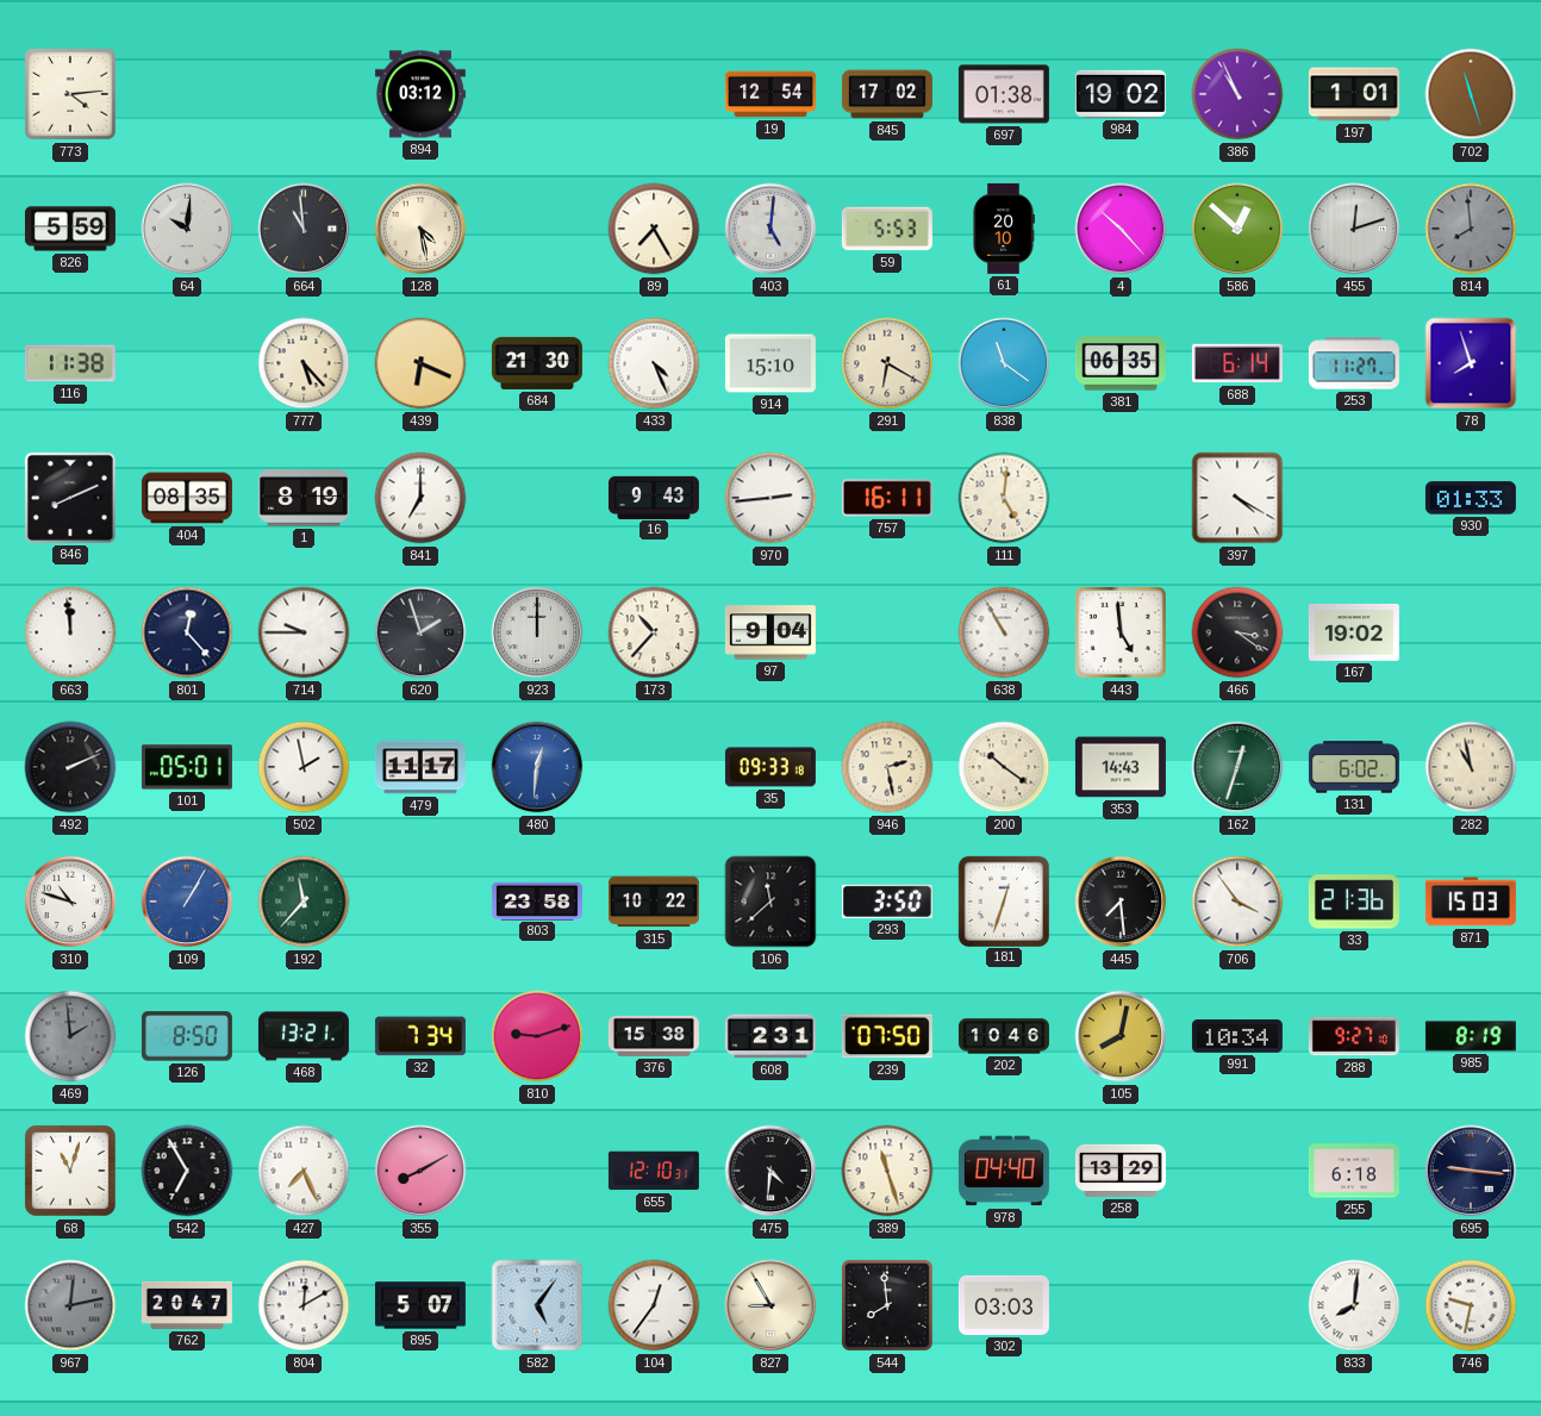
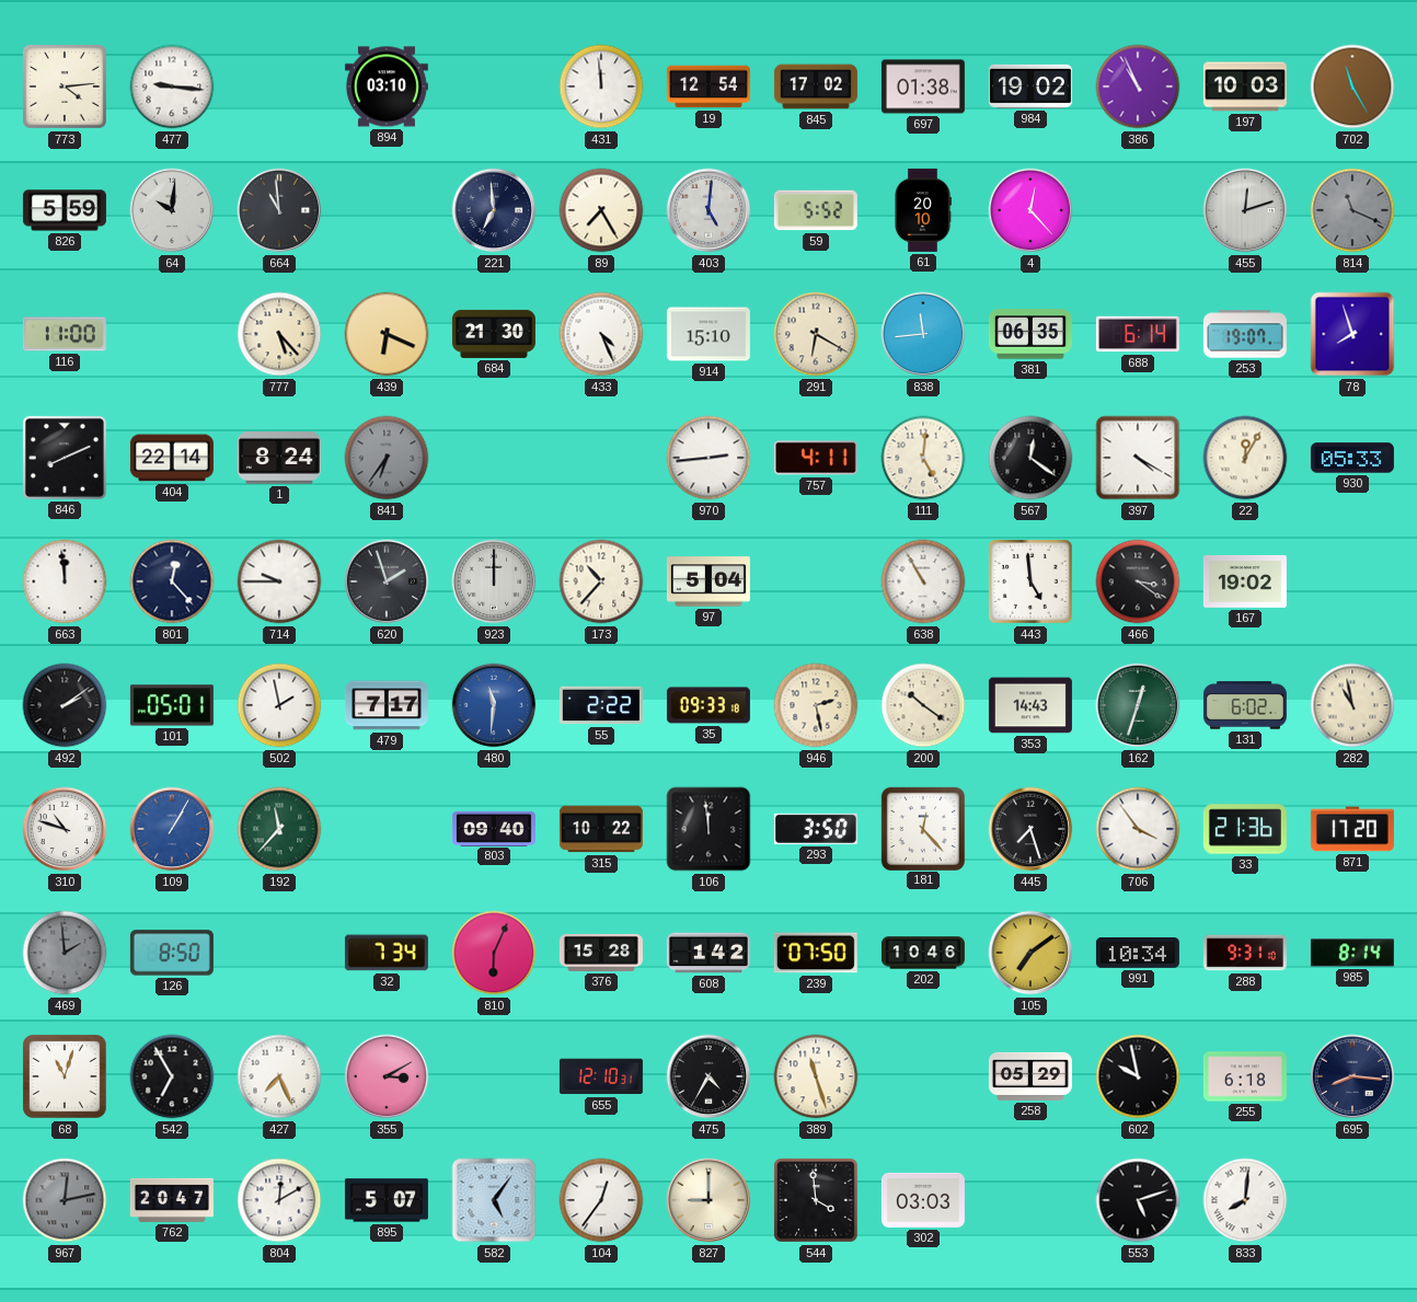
477: none -> 9:16
894: 03:12 -> 03:10
431: none -> 11:59
197: 1:01 -> 10:03
702: 11:27 -> 11:25
128: 4:28 -> none
221: none -> 6:59
59: 5:53 -> 5:52
4: 10:23 -> 12:23
586: 12:52 -> none
814: 7:59 -> 11:19
116: 11:38 -> 11:00
838: 11:21 -> 11:44
253: 11:27 -> 19:07
404: 08:35 -> 22:14
1: 8:19 -> 8:24
841: 7:00 -> 6:36
841 dial: white -> grey
16: 9:43 -> none
757: 16:11 -> 4:11
567: none -> 12:21
22: none -> 12:05
930: 01:33 -> 05:33
97: 9:04 -> 5:04
492: 2:11 -> 2:09
479: 11:17 -> 7:17
480: 12:31 -> 11:31
55: none -> 2:22
803: 23:58 -> 09:40
106: 11:38 -> 11:59
181: 12:33 -> 12:23
445: 7:29 -> 7:27
871: 15:03 -> 17:20
468: 13:21 -> none
810: 9:12 -> 6:04
376: 15:38 -> 15:28
608: 2:31 -> 1:42
105: 8:02 -> 7:09
288: 9:27 -> 9:31
985: 8:19 -> 8:14
355: 8:10 -> 3:10
475: 4:31 -> 4:35
978: 04:40 -> none
258: 13:29 -> 05:29
602: none -> 9:58
695: 9:16 -> 8:16
827: 8:55 -> 9:00
544: 7:59 -> 3:59
553: none -> 5:12
746: 9:32 -> none
